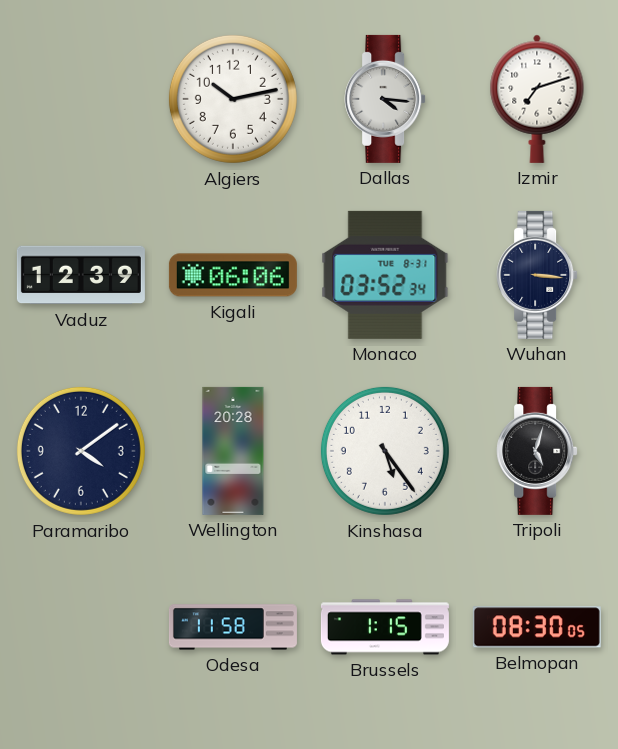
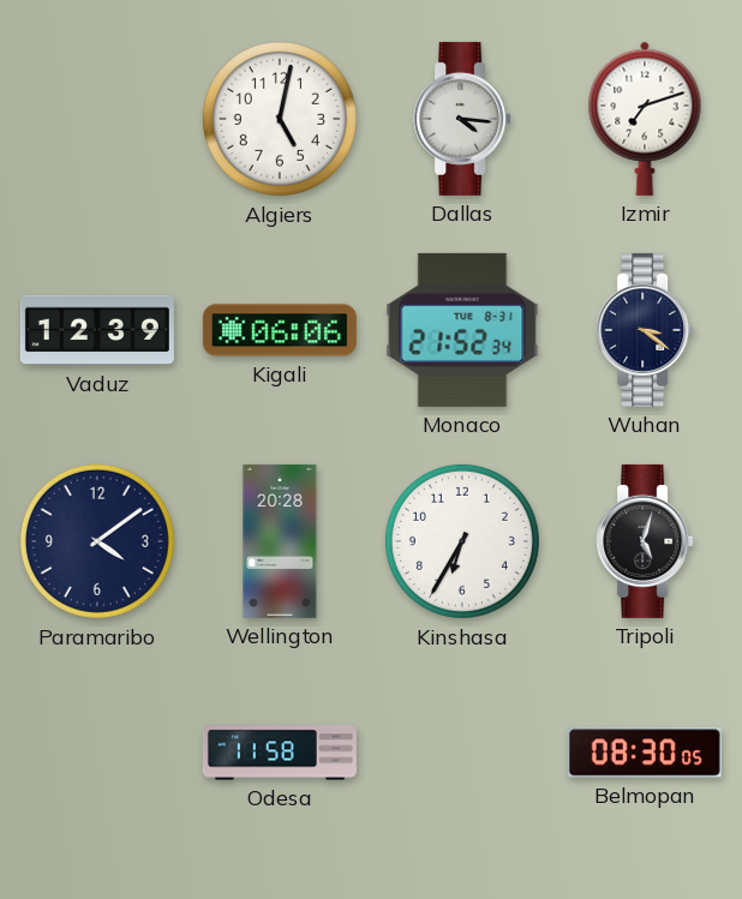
Algiers: 10:13 -> 5:02
Monaco: 03:52 -> 21:52
Wuhan: 3:16 -> 3:21
Kinshasa: 5:24 -> 6:35
Brussels: 1:15 -> none
